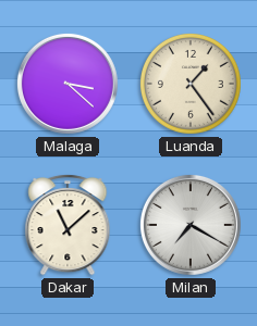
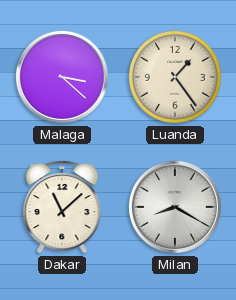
Milan: 7:20 -> 8:20
